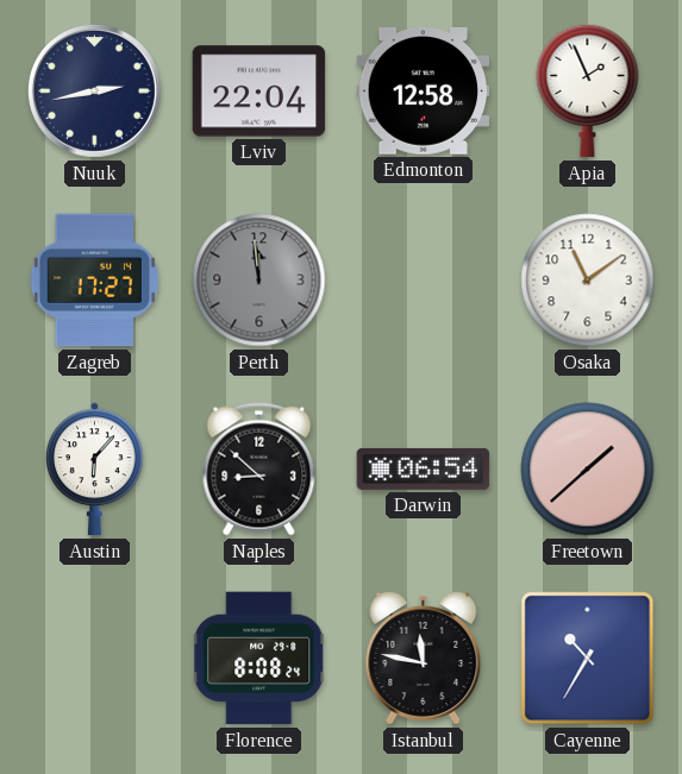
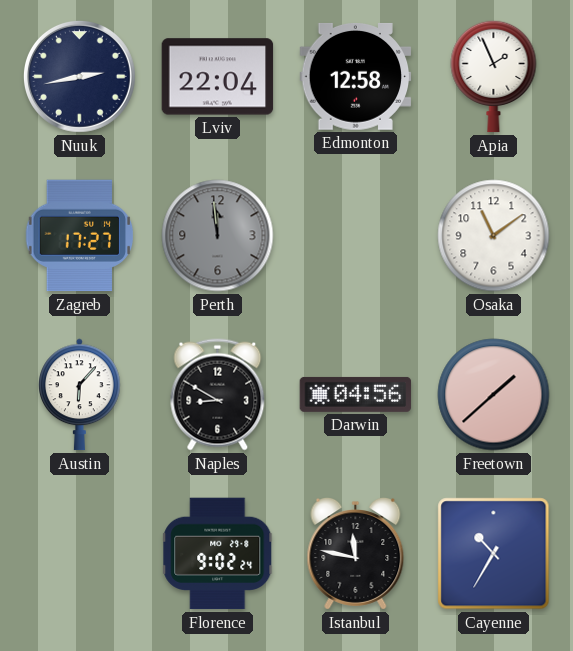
Naples: 8:52 -> 8:50
Darwin: 06:54 -> 04:56
Florence: 8:08 -> 9:02
